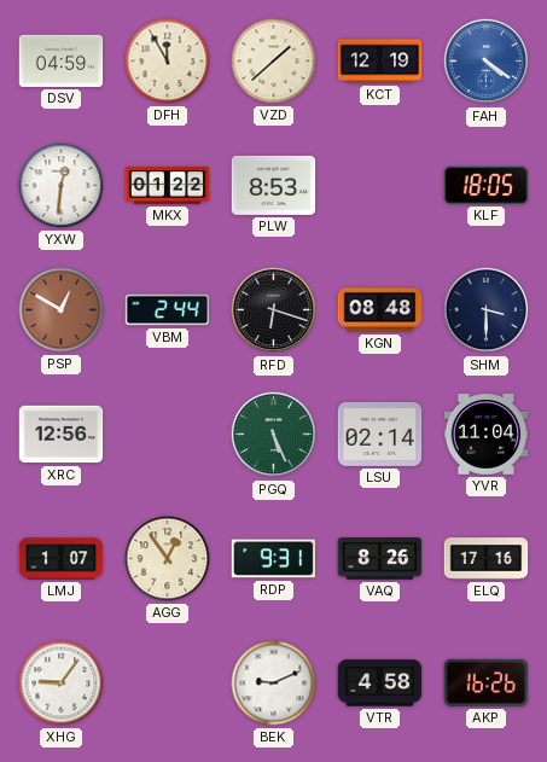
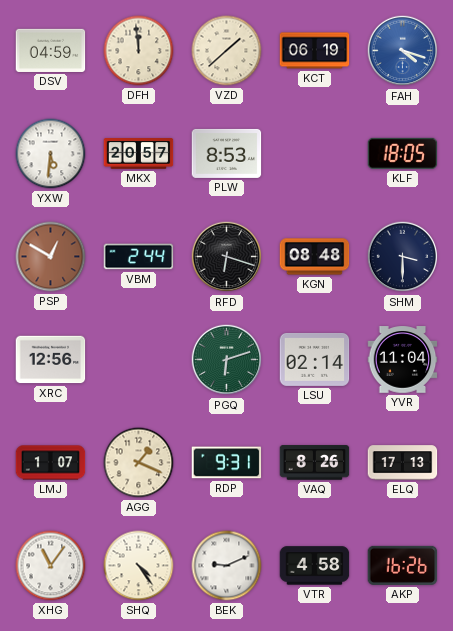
DFH: 11:55 -> 11:59
KCT: 12:19 -> 06:19
FAH: 4:21 -> 4:18
YXW: 12:31 -> 5:31
MKX: 01:22 -> 20:57
PGQ: 5:26 -> 6:12
AGG: 12:54 -> 1:19
ELQ: 17:16 -> 17:13
XHG: 9:06 -> 11:06
SHQ: none -> 4:24
